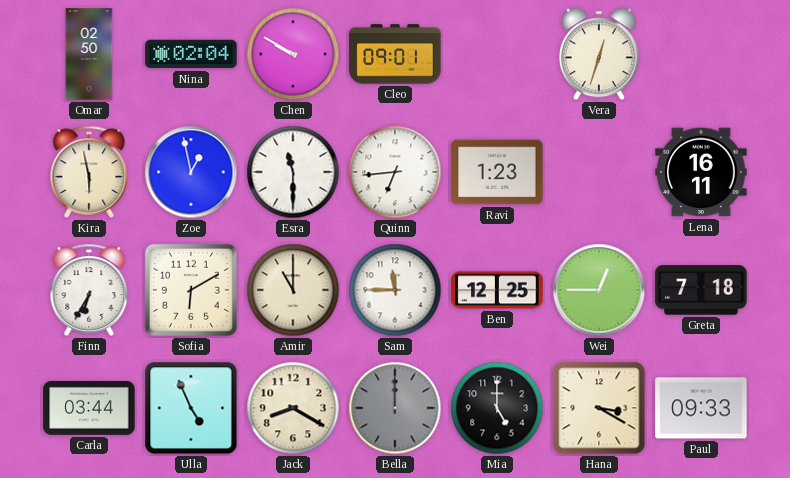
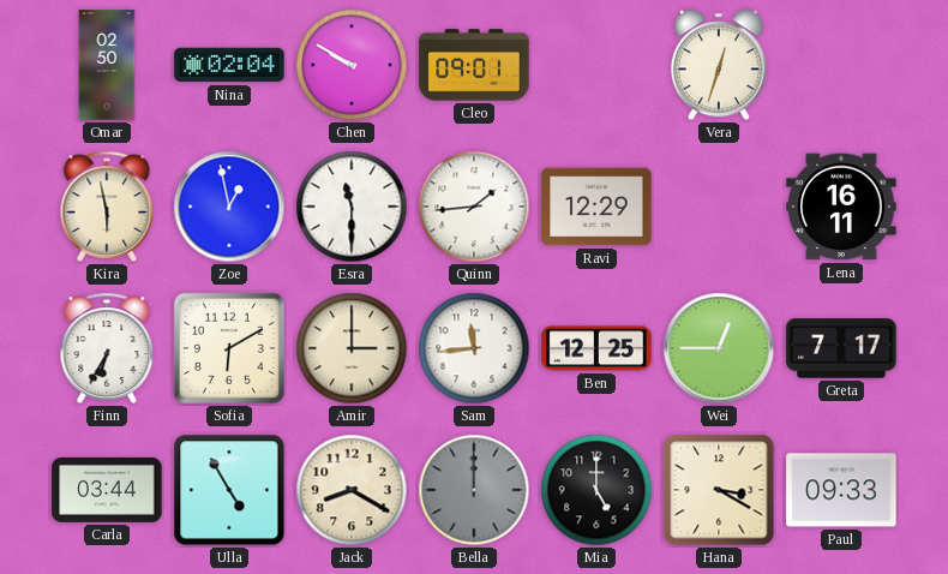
Quinn: 6:44 -> 1:44
Ravi: 1:23 -> 12:29
Amir: 11:00 -> 3:00
Sam: 11:45 -> 11:44
Greta: 7:18 -> 7:17
Ulla: 4:56 -> 4:55
